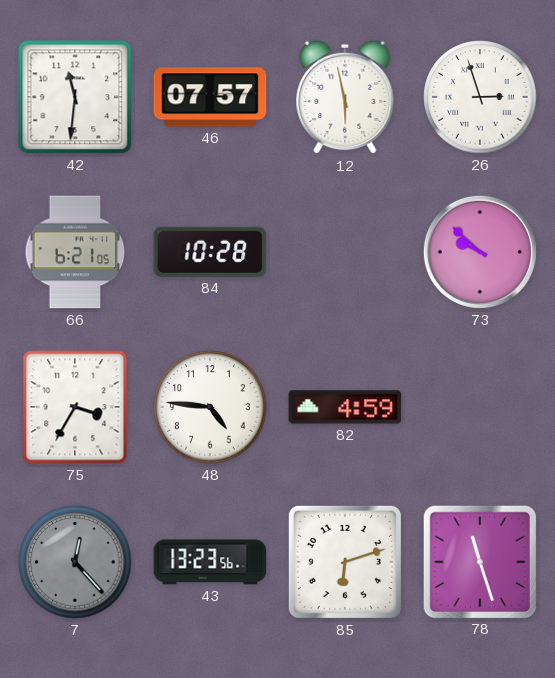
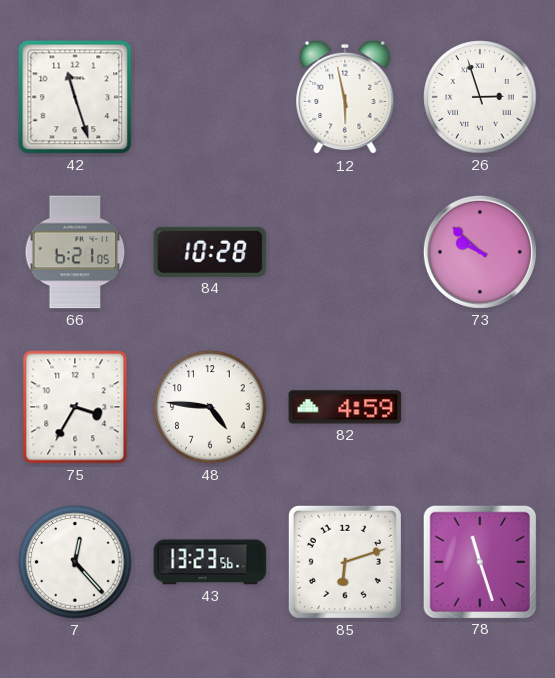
42: 11:31 -> 11:27
46: 07:57 -> none
7 dial: grey -> white
